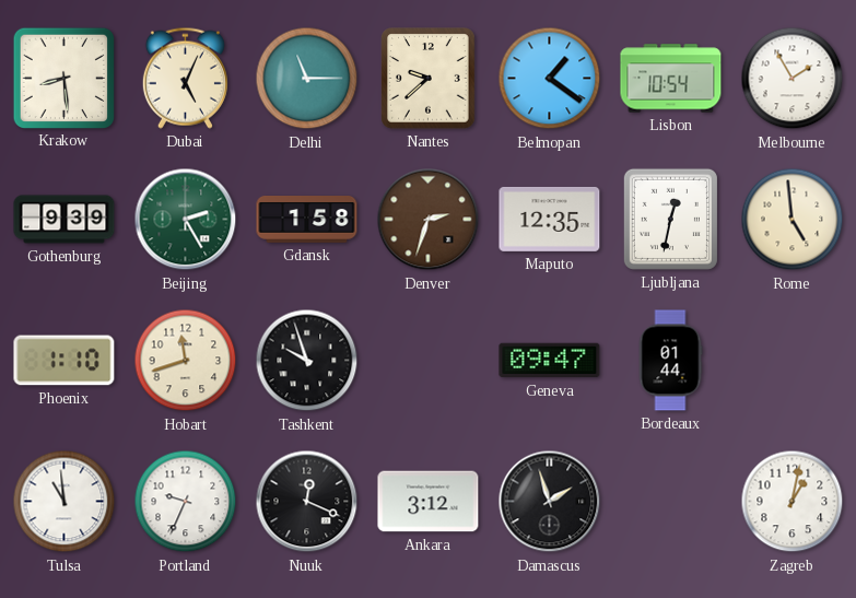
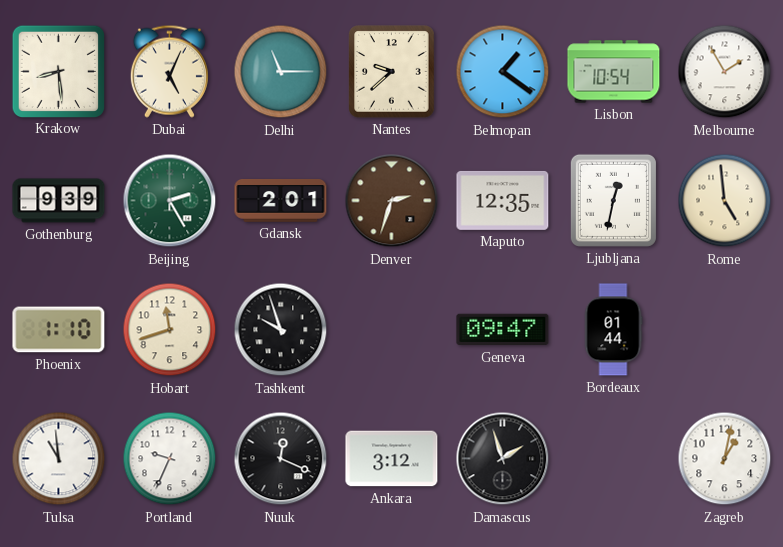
Gdansk: 1:58 -> 2:01
